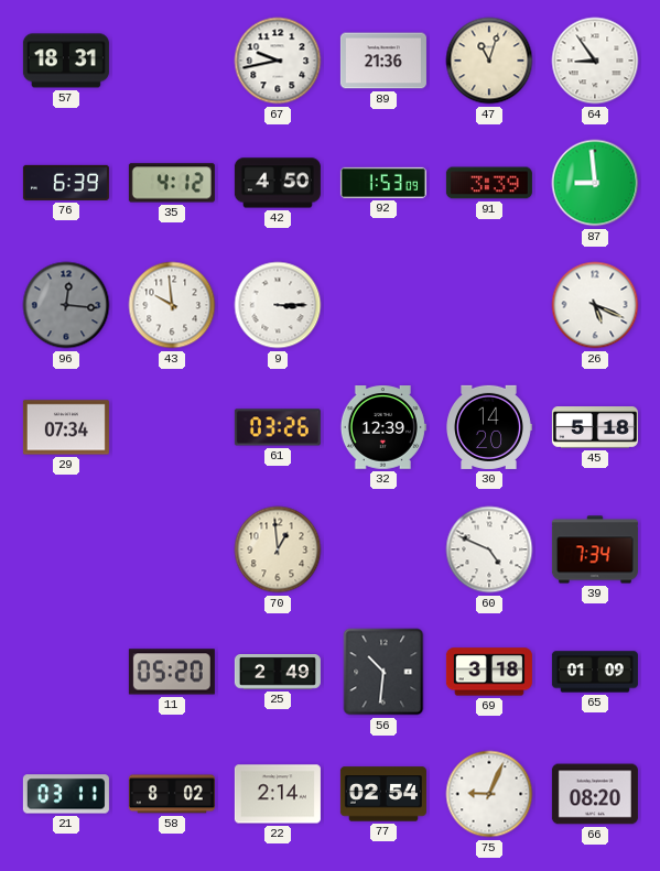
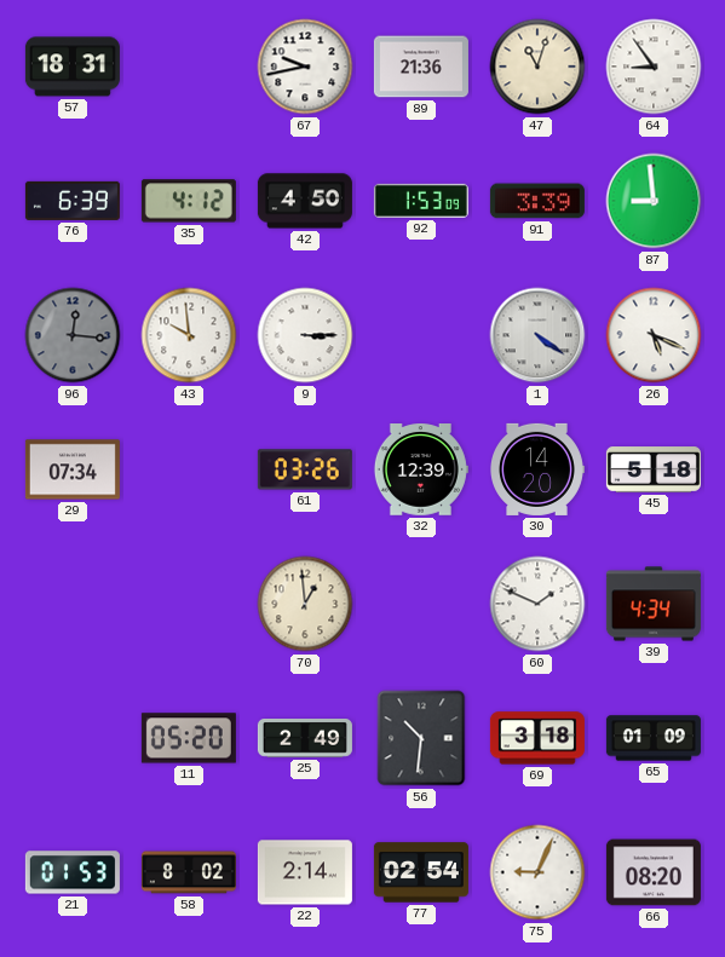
1: none -> 4:21
60: 4:49 -> 1:49
39: 7:34 -> 4:34
21: 03:11 -> 01:53
